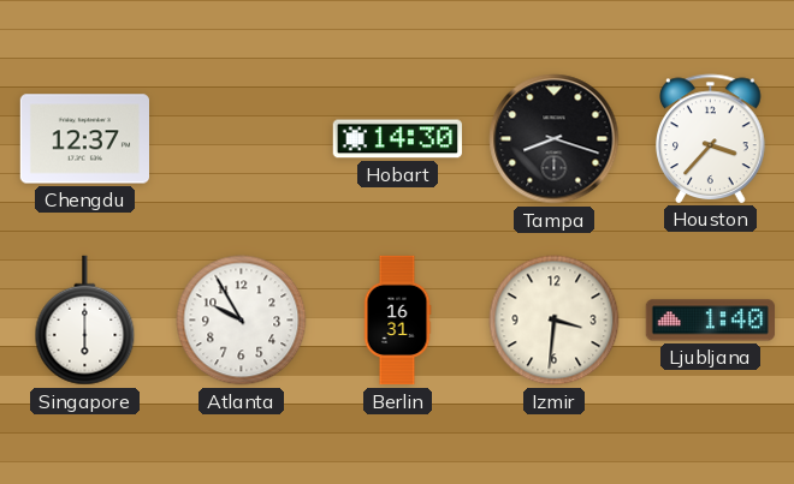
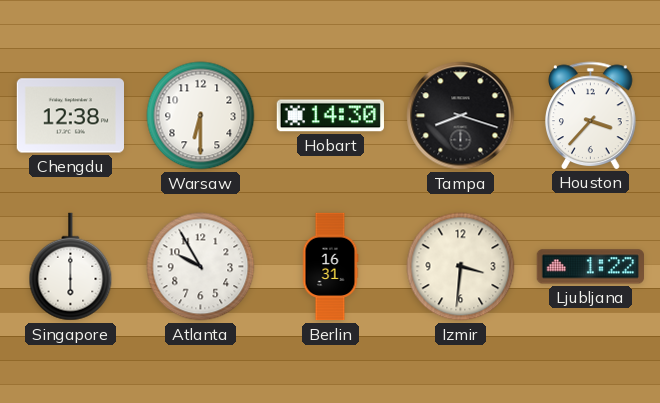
Chengdu: 12:37 -> 12:38
Warsaw: none -> 6:30
Ljubljana: 1:40 -> 1:22
